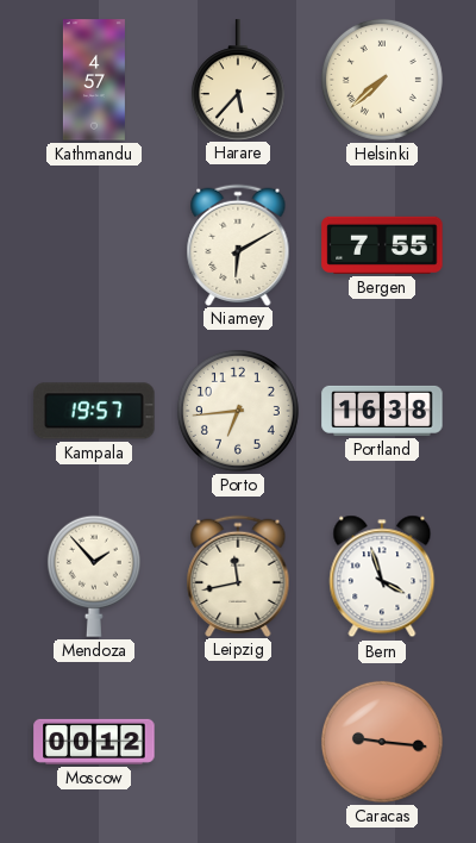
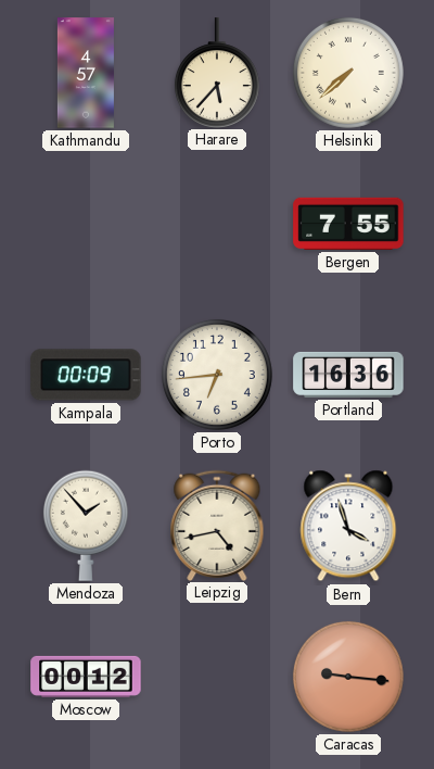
Niamey: 6:10 -> none
Kampala: 19:57 -> 00:09
Portland: 16:38 -> 16:36
Leipzig: 11:43 -> 4:43
